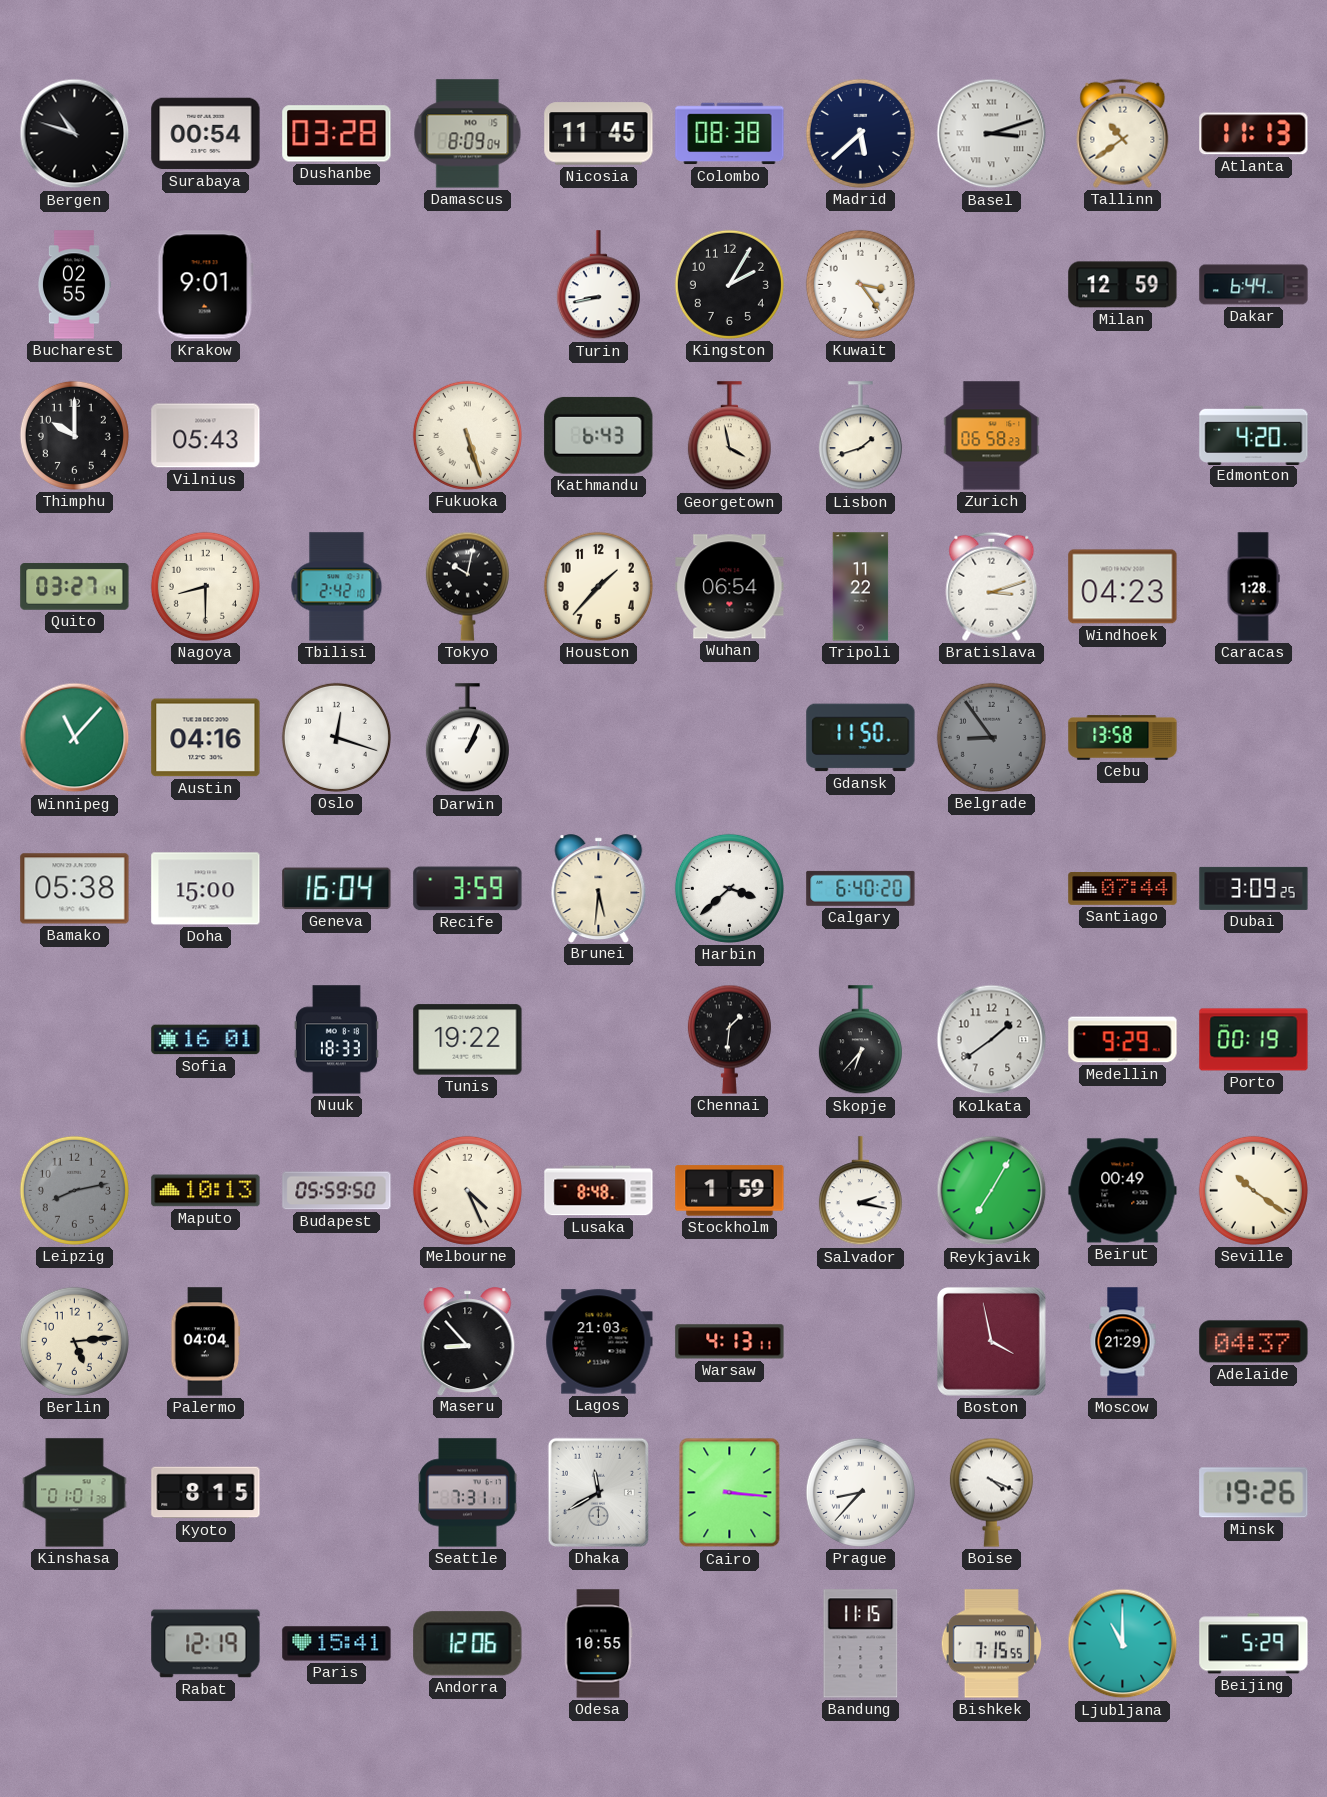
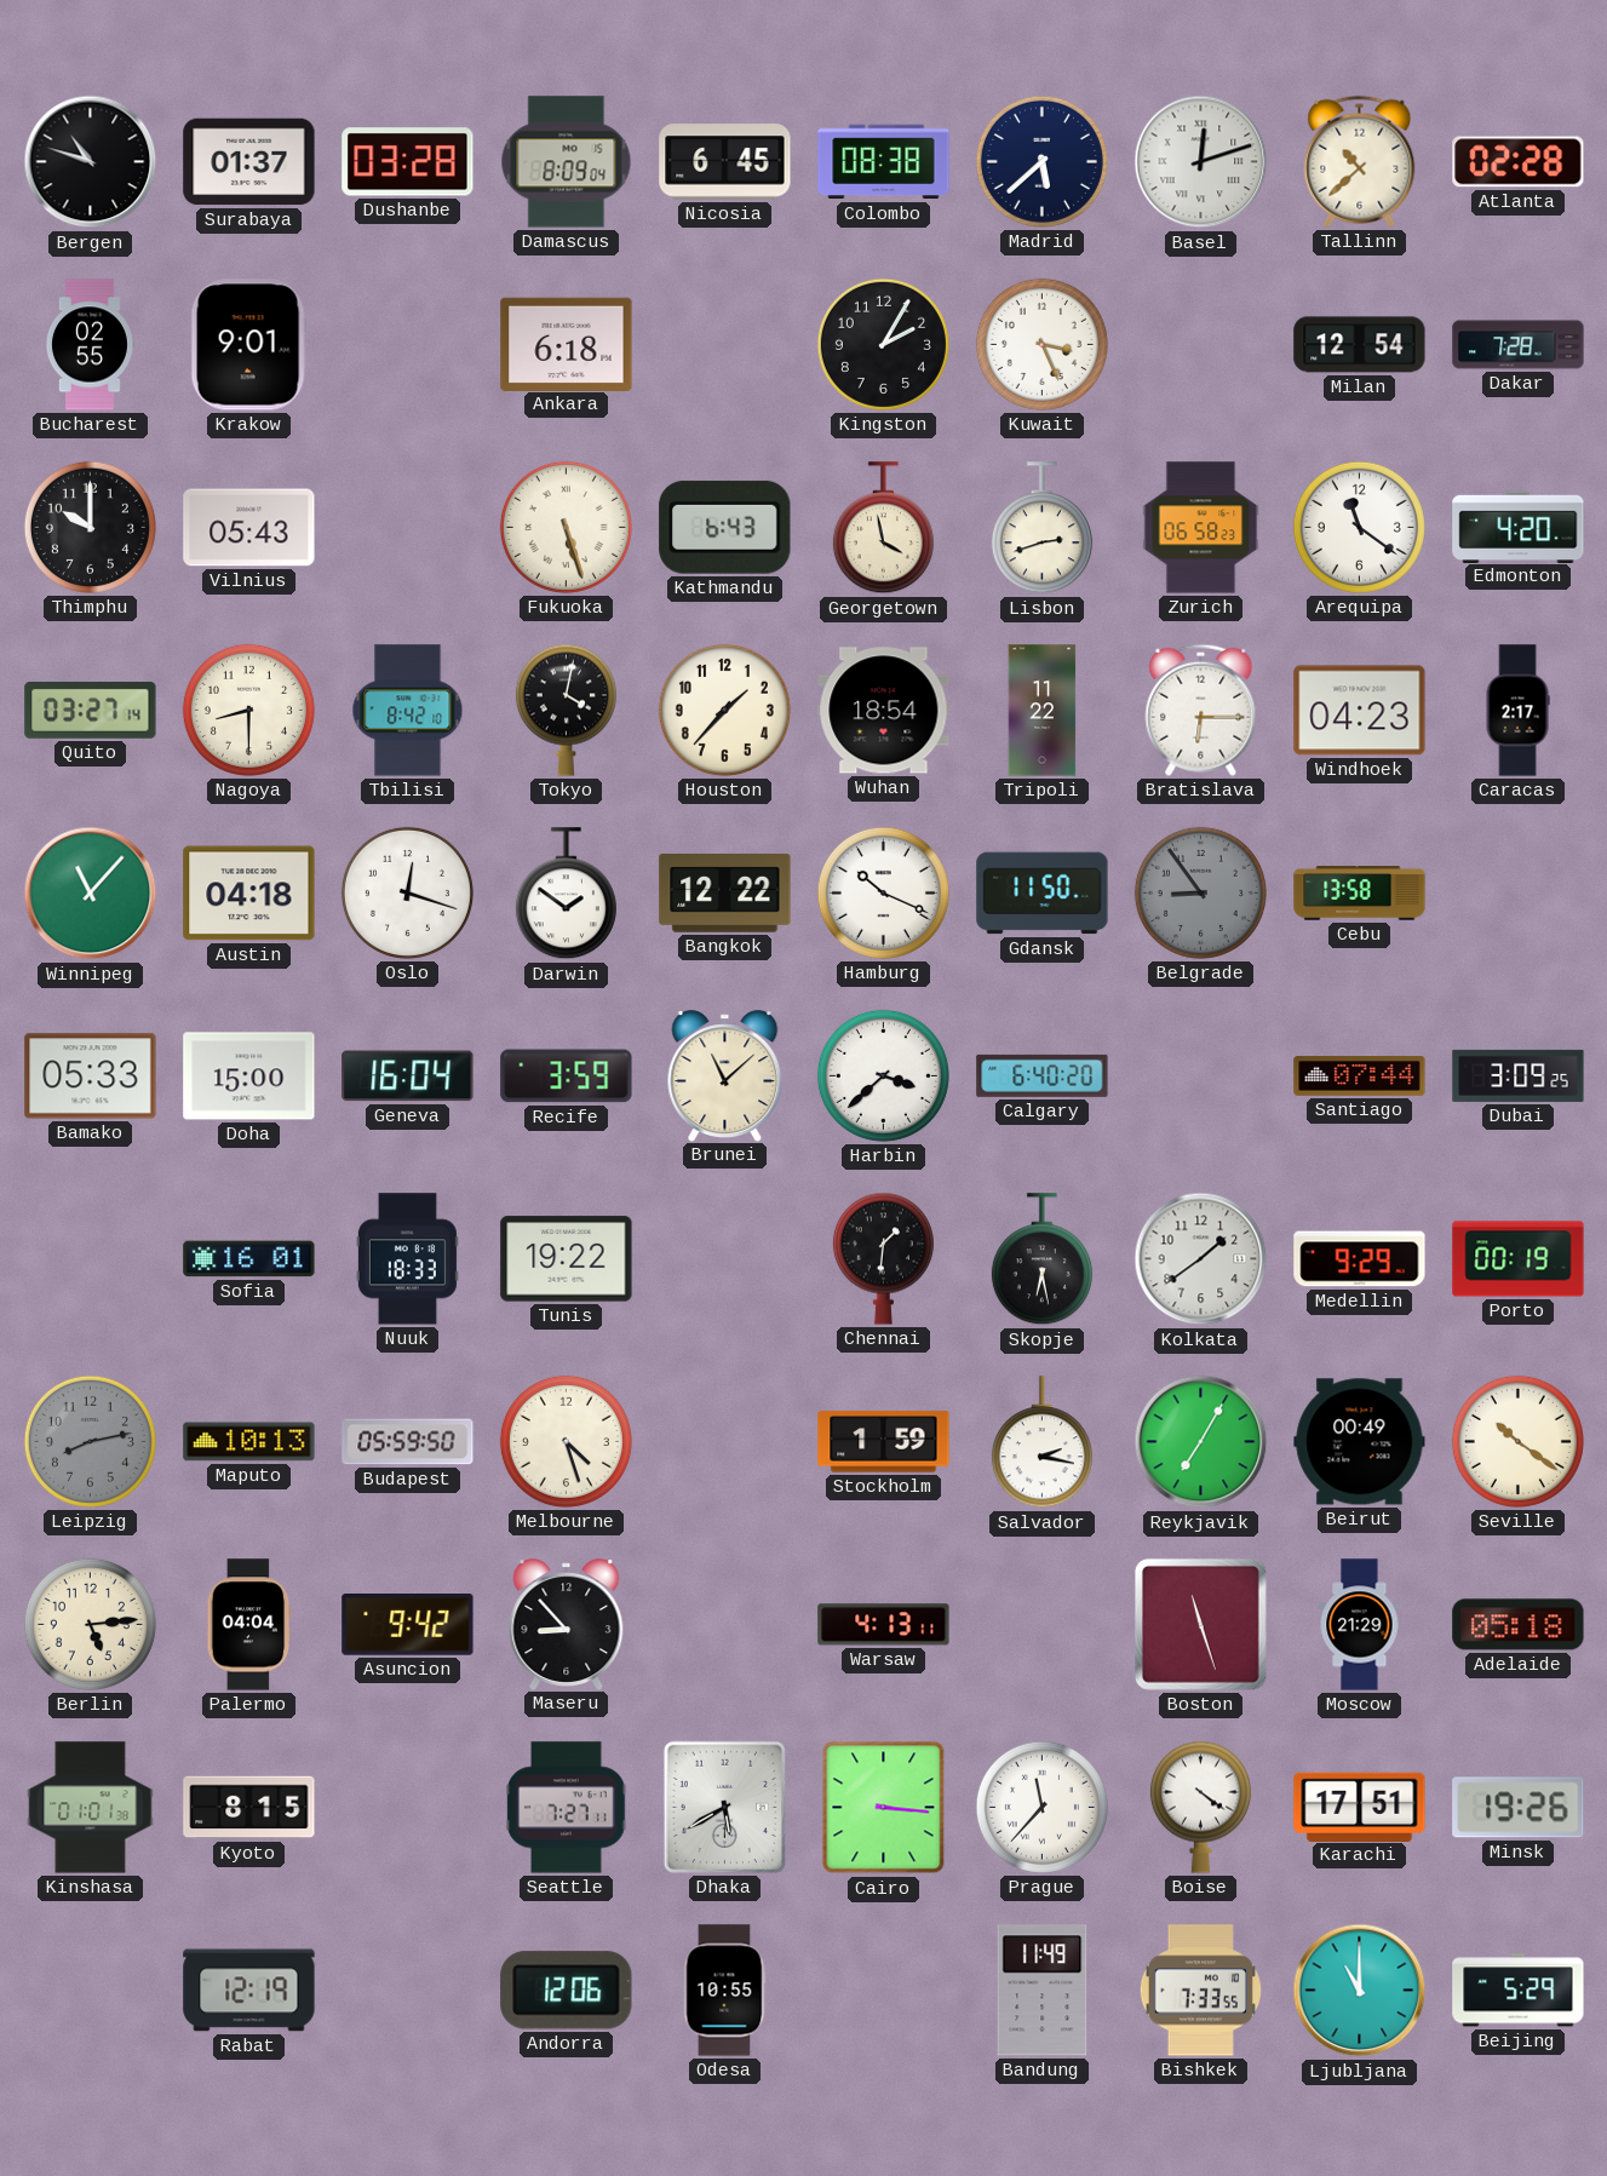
Surabaya: 00:54 -> 01:37
Nicosia: 11:45 -> 6:45
Basel: 3:12 -> 12:12
Tallinn: 10:39 -> 10:38
Atlanta: 11:13 -> 02:28
Ankara: none -> 6:18
Turin: 8:43 -> none
Kuwait: 3:24 -> 3:26
Milan: 12:59 -> 12:54
Dakar: 6:44 -> 7:28
Lisbon: 1:42 -> 2:42
Arequipa: none -> 11:21
Tbilisi: 2:42 -> 8:42
Tokyo: 10:02 -> 4:02
Wuhan: 06:54 -> 18:54
Bratislava: 3:12 -> 6:15
Caracas: 1:28 -> 2:17
Austin: 04:16 -> 04:18
Darwin: 1:04 -> 1:51
Bangkok: none -> 12:22
Hamburg: none -> 10:19
Bamako: 05:38 -> 05:33
Brunei: 5:31 -> 11:08
Skopje: 6:37 -> 6:28
Melbourne: 4:26 -> 4:27
Lusaka: 8:48 -> none
Asuncion: none -> 9:42
Lagos: 21:03 -> none
Boston: 3:58 -> 11:27
Adelaide: 04:37 -> 05:18
Seattle: 7:31 -> 7:27
Dhaka: 11:40 -> 5:40
Prague: 8:37 -> 11:37
Boise: 4:19 -> 4:21
Karachi: none -> 17:51
Paris: 15:41 -> none
Bandung: 11:15 -> 11:49
Bishkek: 7:15 -> 7:33
